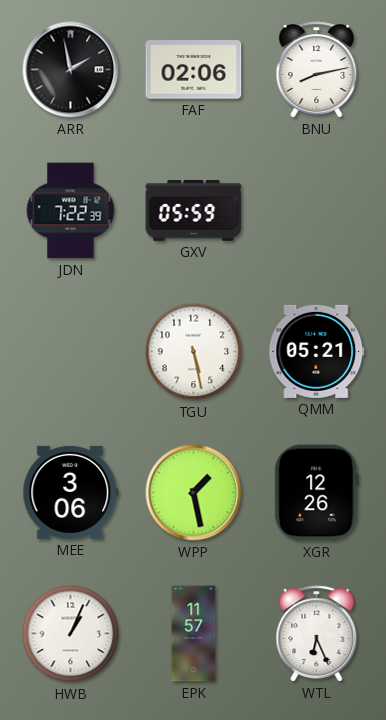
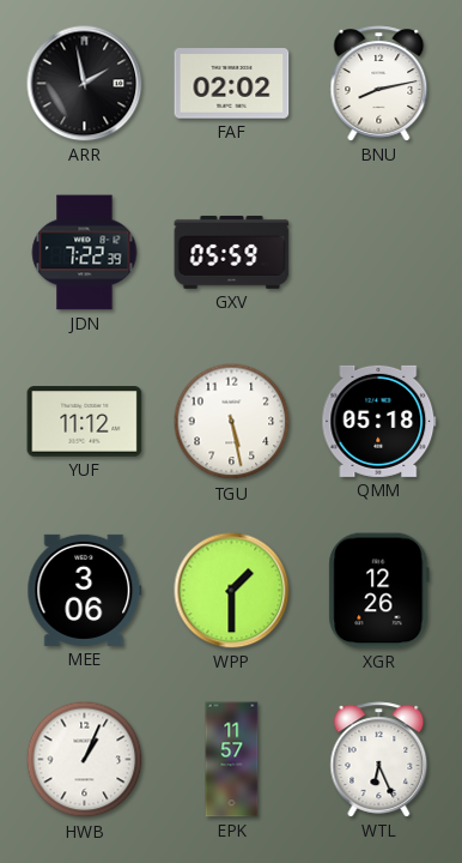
FAF: 02:06 -> 02:02
YUF: none -> 11:12
QMM: 05:21 -> 05:18
WPP: 1:28 -> 1:30
